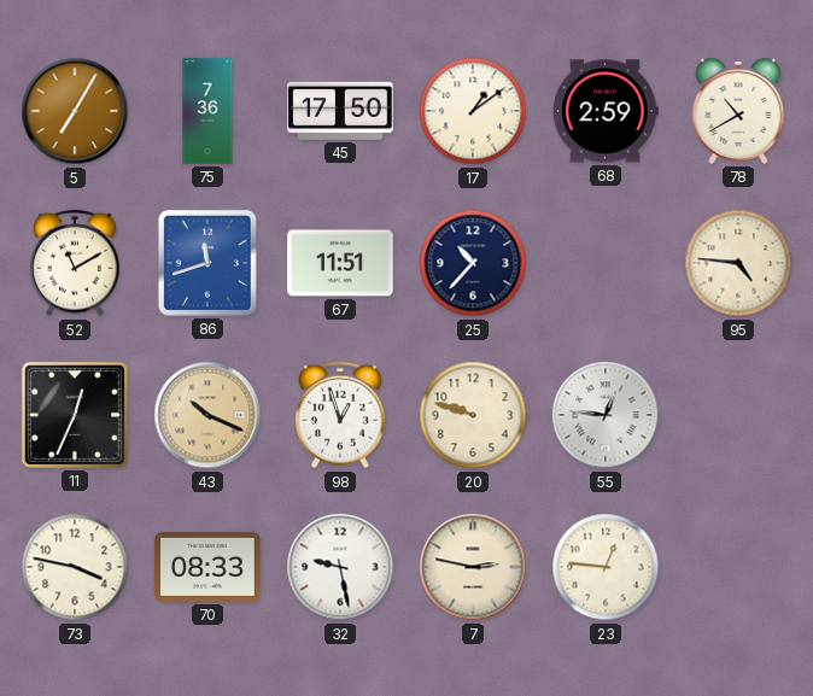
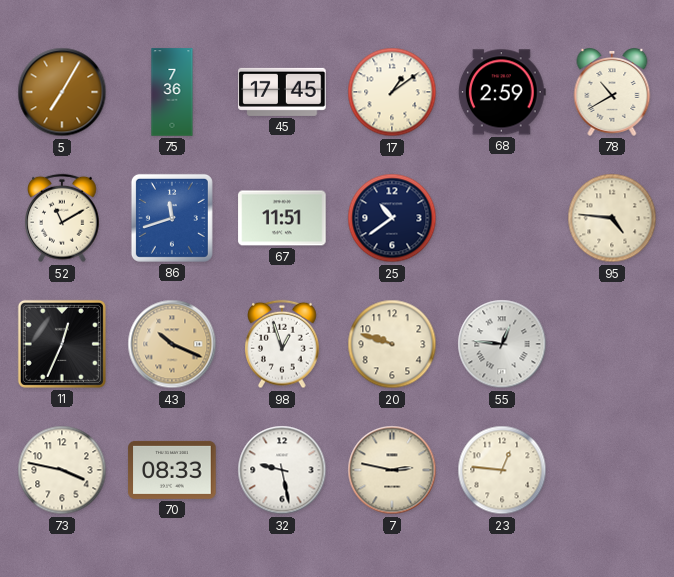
45: 17:50 -> 17:45
25: 10:37 -> 10:39
